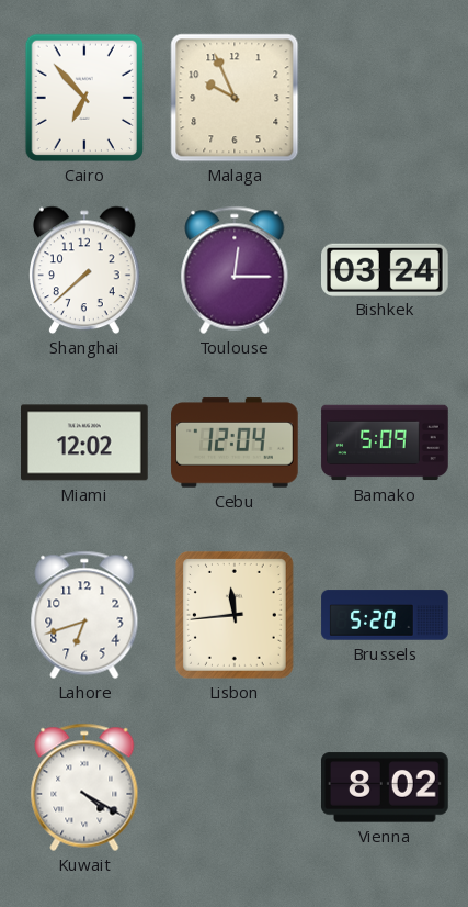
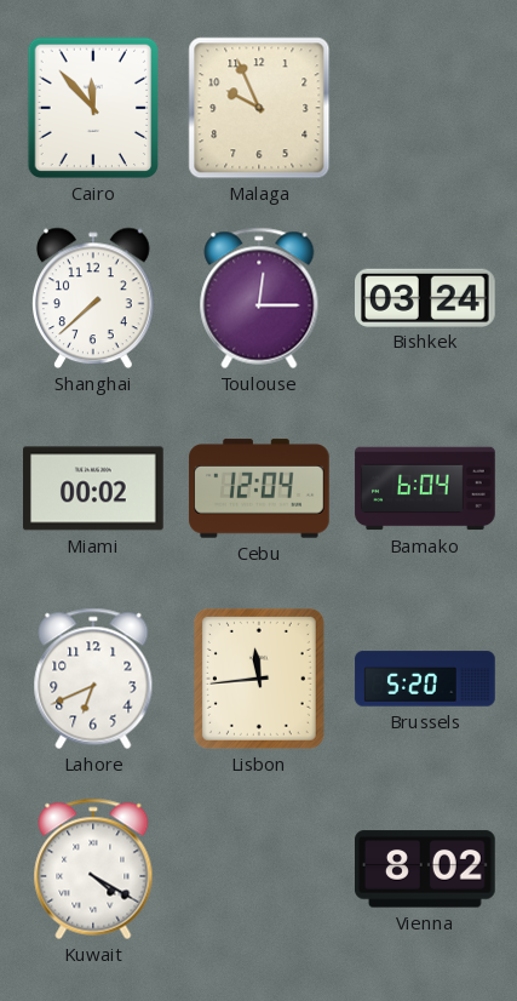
Cairo: 6:53 -> 11:53
Miami: 12:02 -> 00:02
Bamako: 5:09 -> 6:04
Lahore: 6:42 -> 6:41
